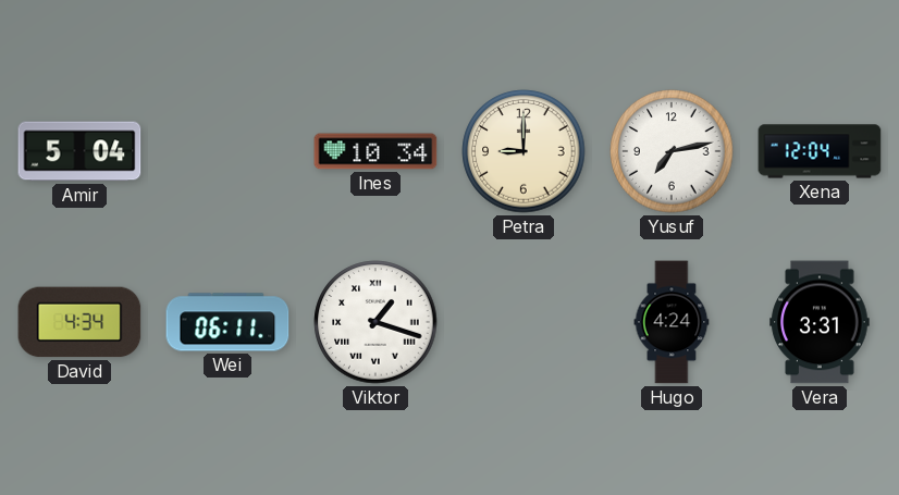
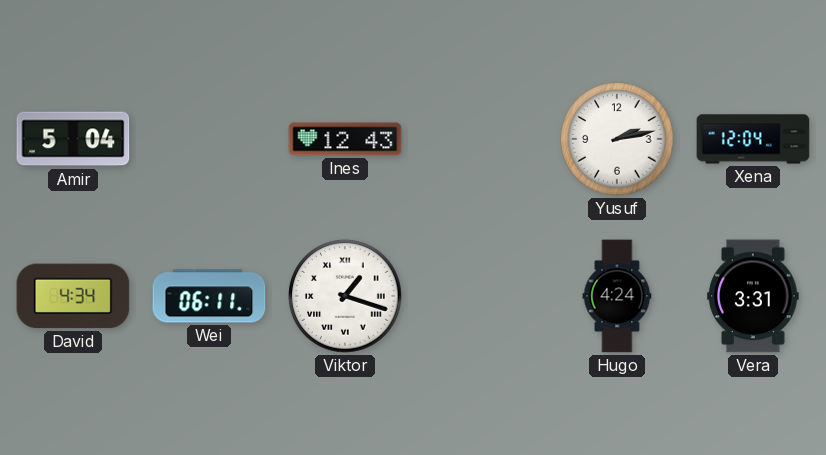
Ines: 10:34 -> 12:43
Petra: 9:00 -> none
Yusuf: 7:13 -> 2:13
